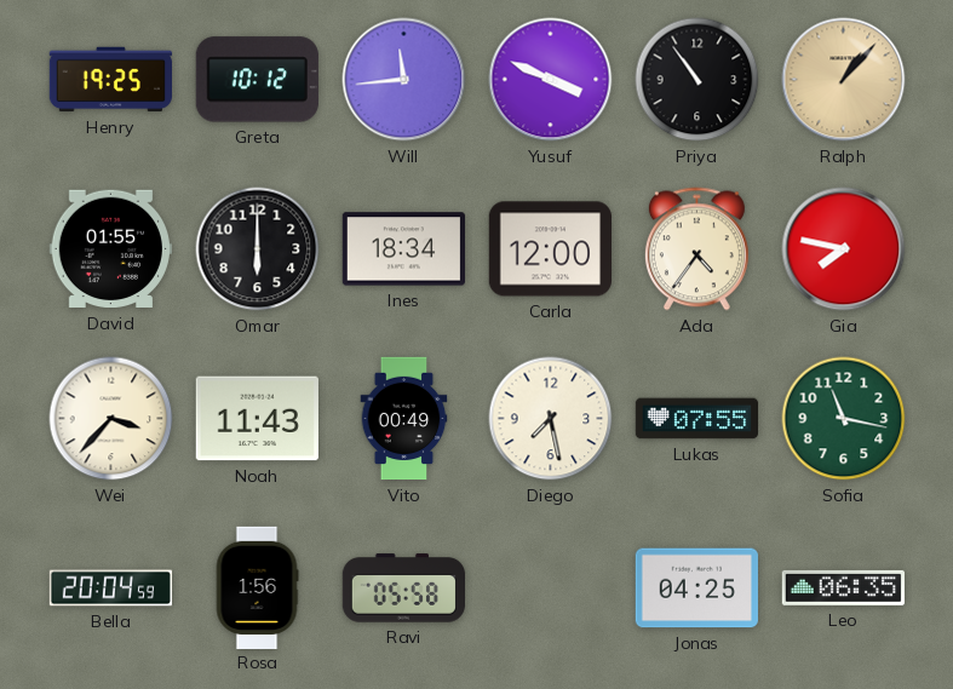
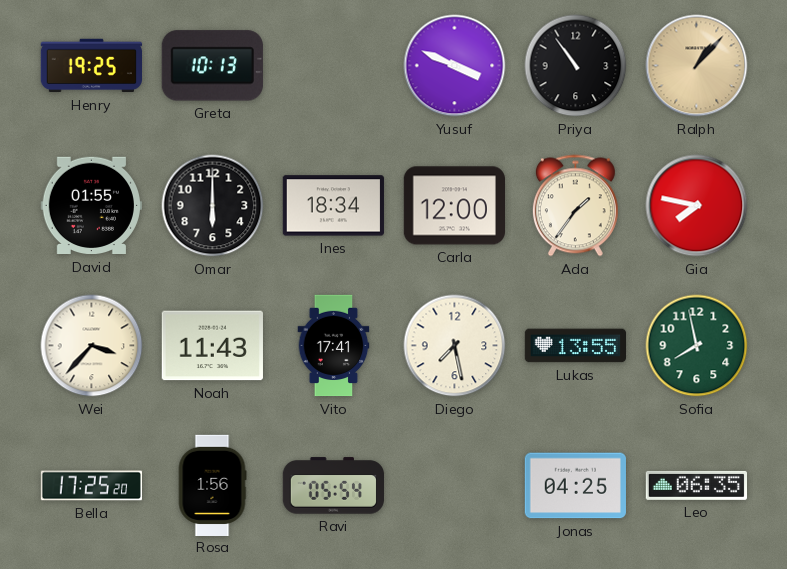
Greta: 10:12 -> 10:13
Will: 11:44 -> none
Ada: 4:36 -> 1:36
Vito: 00:49 -> 17:41
Lukas: 07:55 -> 13:55
Sofia: 11:17 -> 7:58
Bella: 20:04 -> 17:25
Ravi: 05:58 -> 05:54
